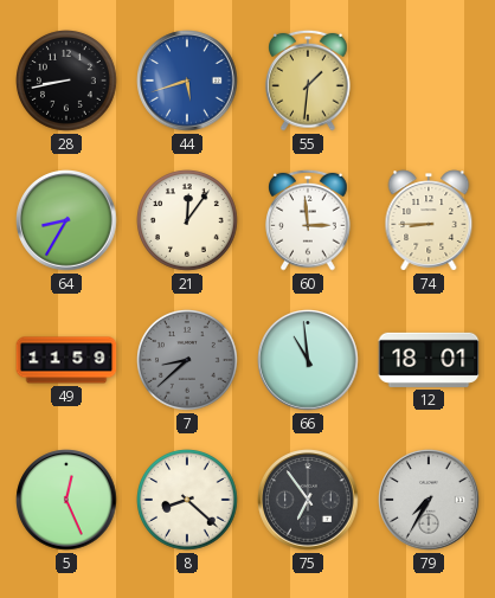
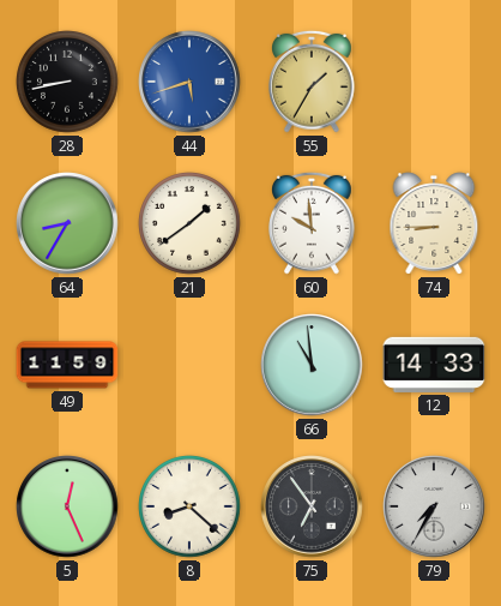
55: 1:31 -> 1:35
21: 12:06 -> 1:39
60: 2:59 -> 9:59
7: 8:38 -> none
12: 18:01 -> 14:33
